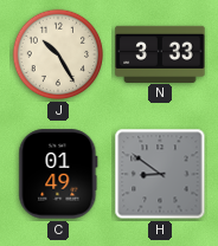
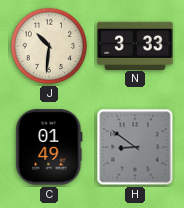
J: 10:25 -> 10:31
